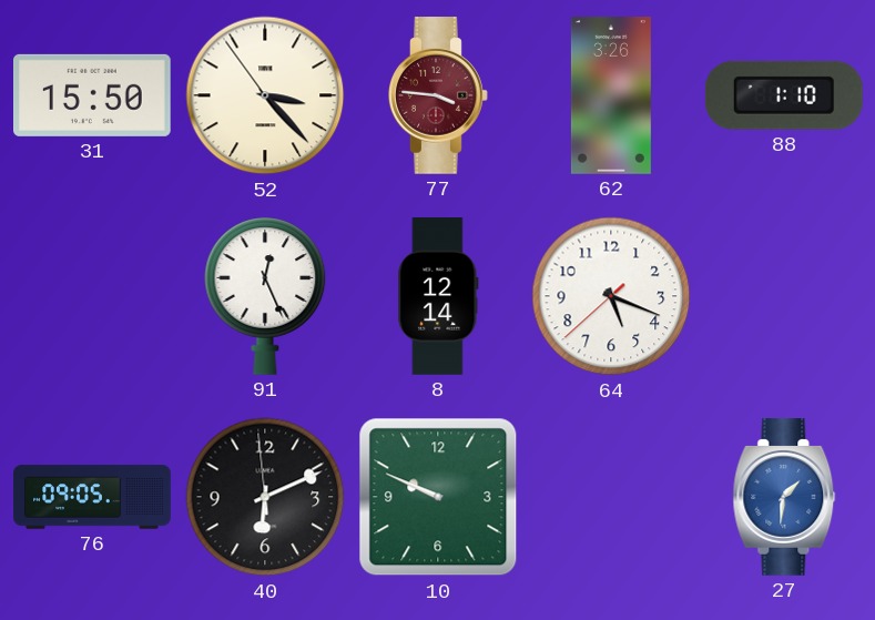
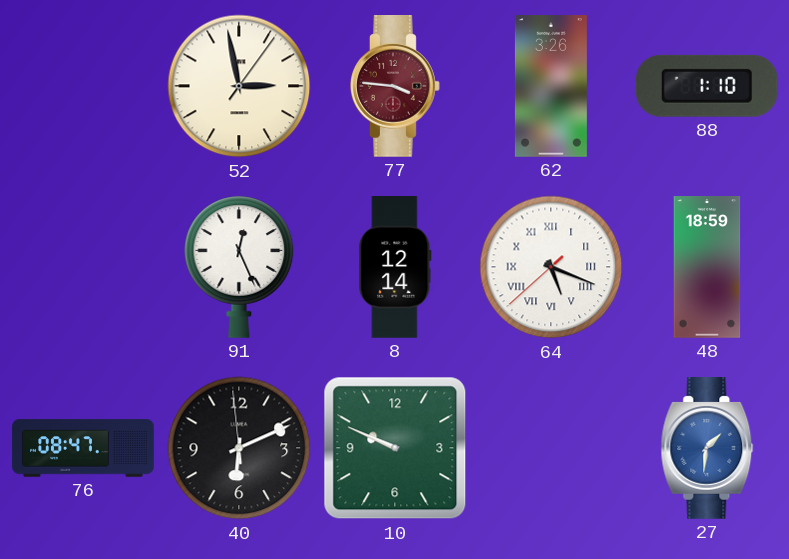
31: 15:50 -> none
52: 3:22 -> 2:58
64 numerals: Arabic -> Roman
48: none -> 18:59
76: 09:05 -> 08:47
